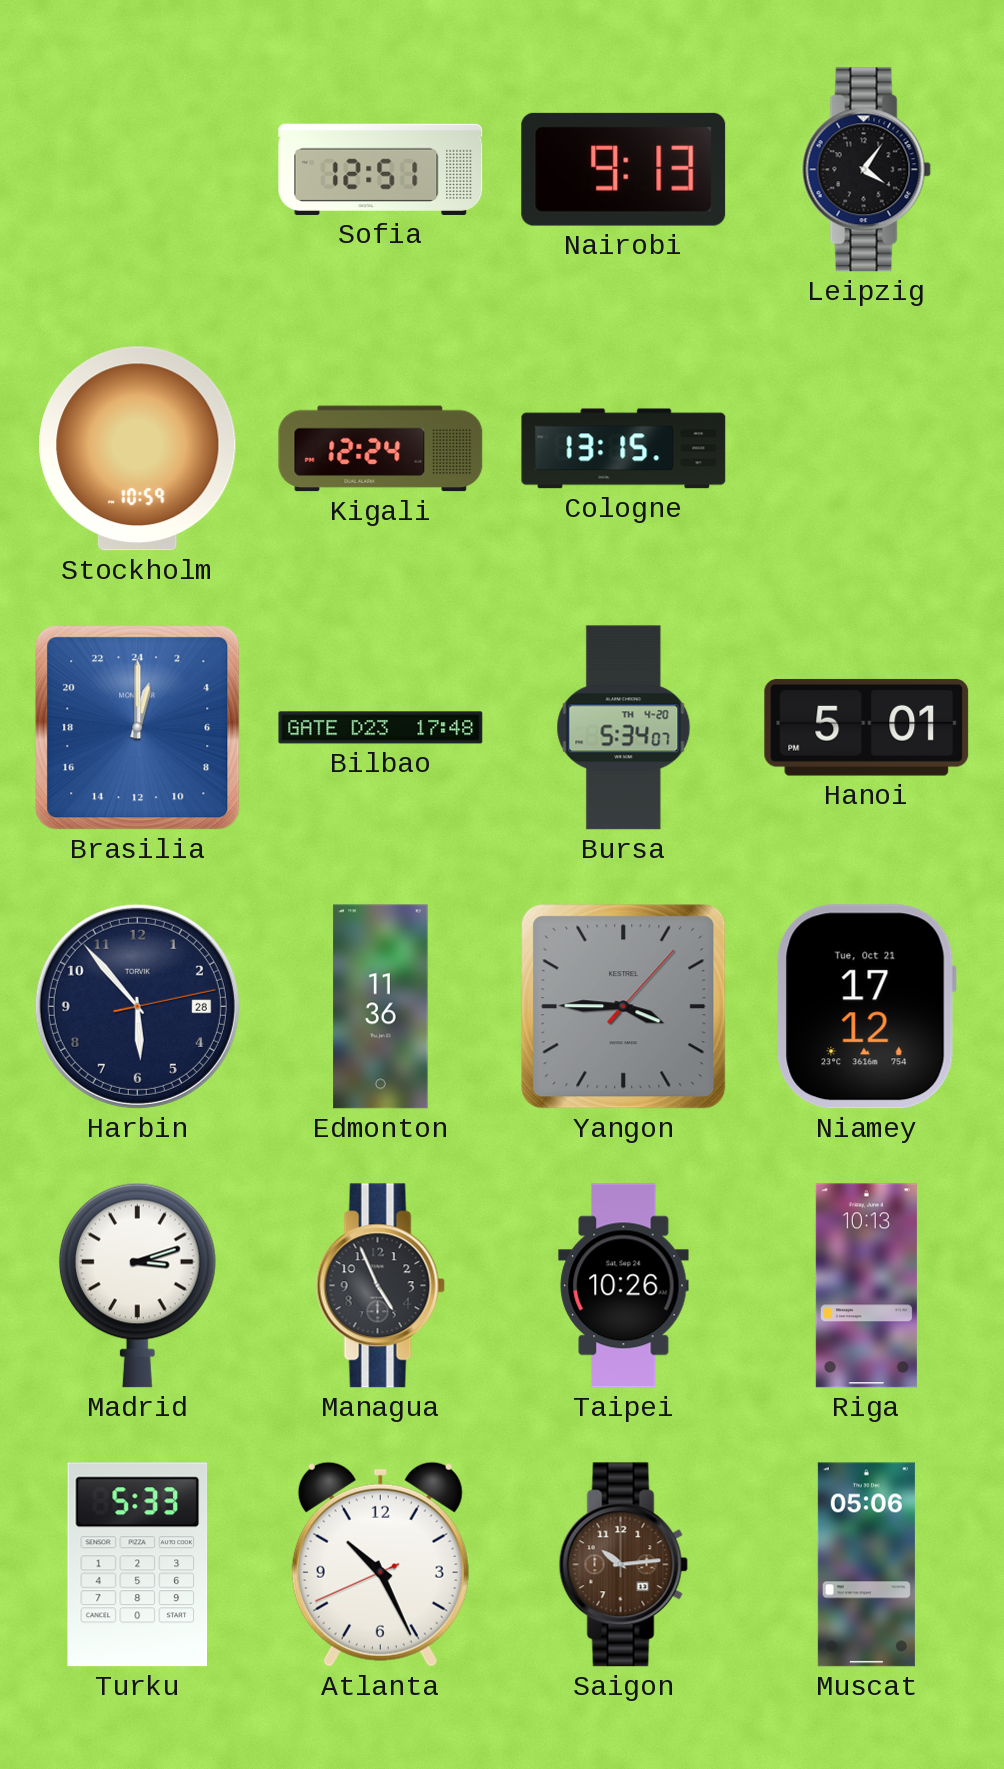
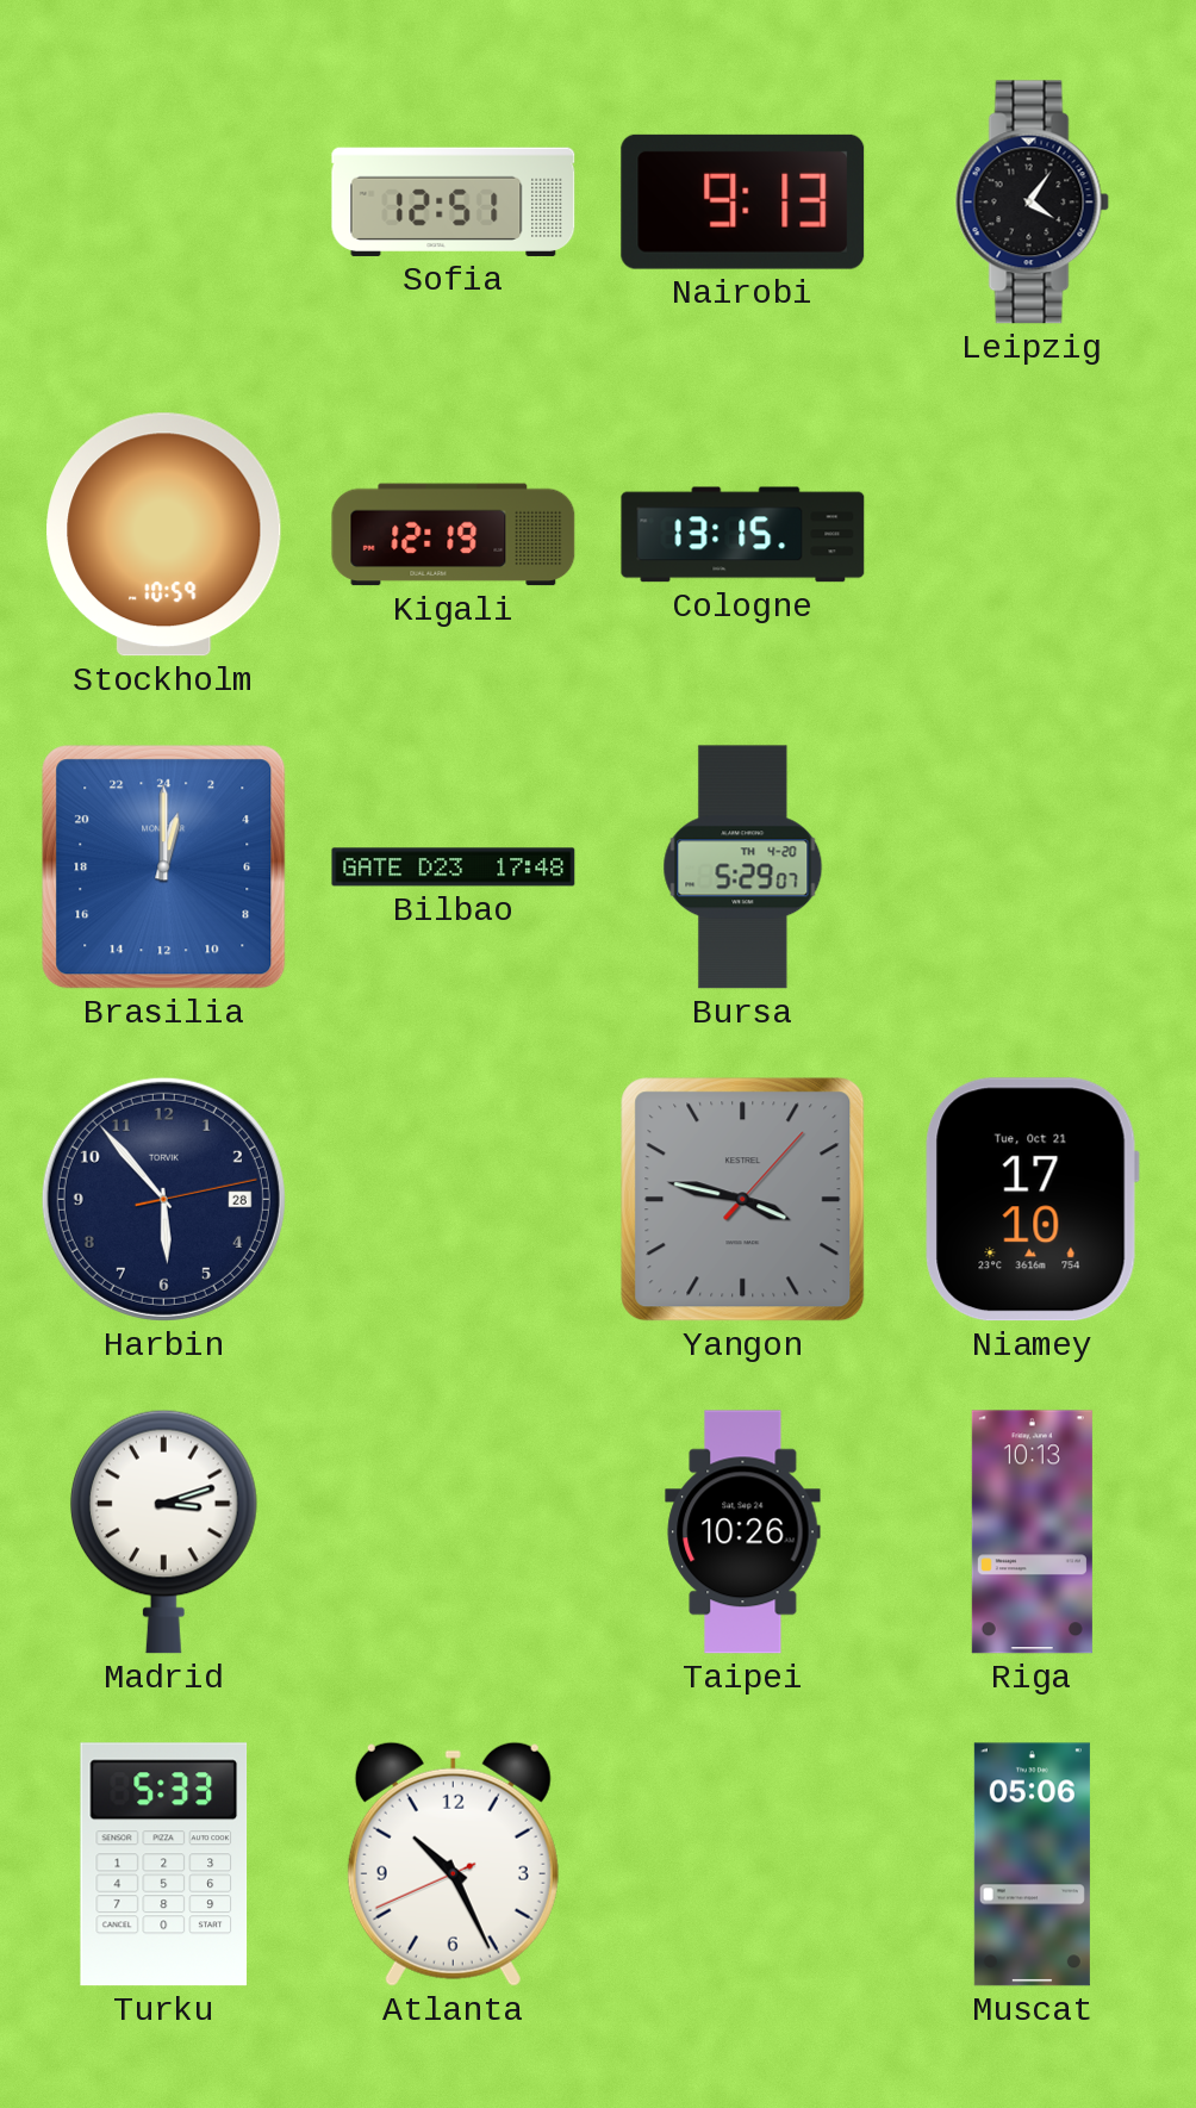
Kigali: 12:24 -> 12:19
Bursa: 5:34 -> 5:29
Hanoi: 5:01 -> none
Edmonton: 11:36 -> none
Yangon: 3:45 -> 3:47
Niamey: 17:12 -> 17:10
Managua: 4:56 -> none
Saigon: 10:14 -> none
